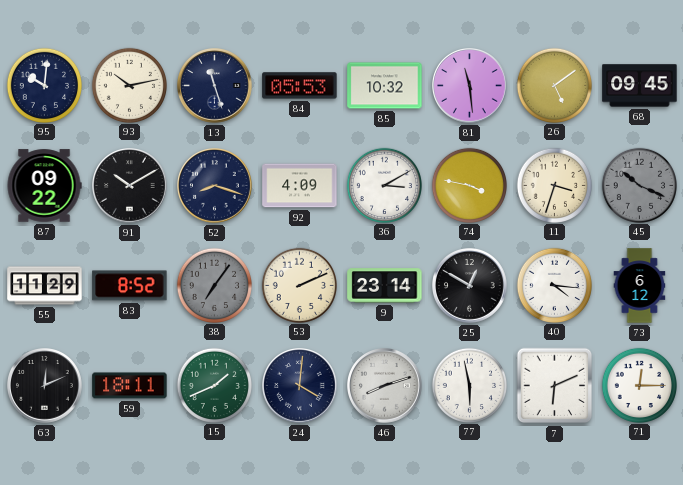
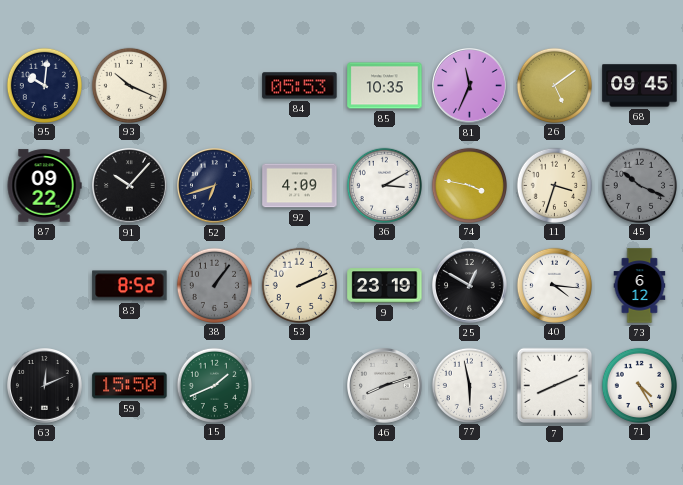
93: 10:13 -> 10:19
13: 11:27 -> none
85: 10:32 -> 10:35
81: 11:29 -> 11:34
91: 10:10 -> 10:07
52: 8:18 -> 6:42
55: 11:29 -> none
38: 7:06 -> 1:06
9: 23:14 -> 23:19
59: 18:11 -> 15:50
24: 4:01 -> none
7: 6:11 -> 8:11
71: 12:15 -> 4:25
